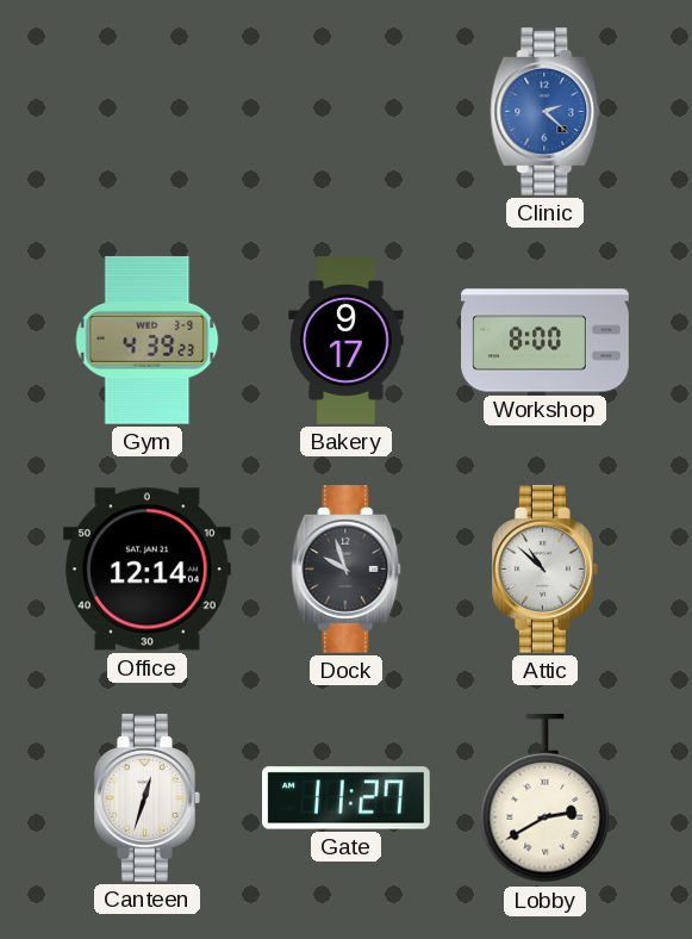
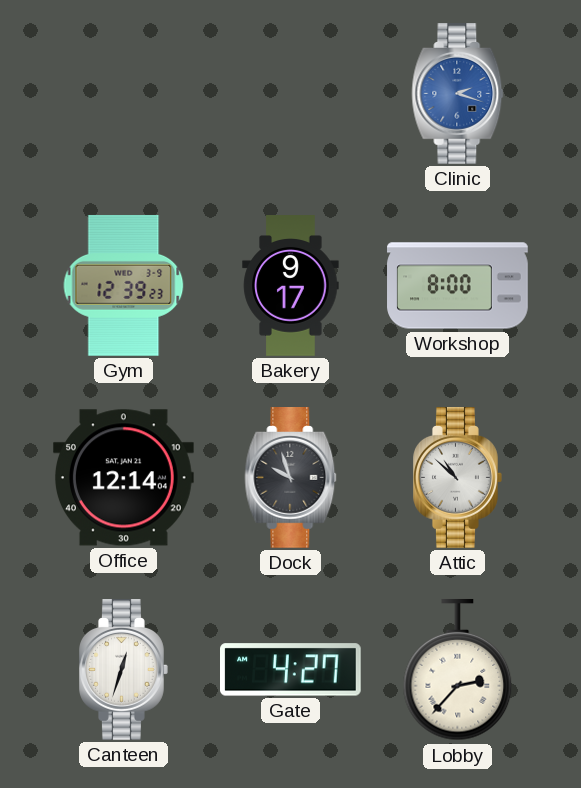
Clinic: 2:22 -> 2:18
Gym: 4:39 -> 12:39
Gate: 11:27 -> 4:27
Lobby: 2:40 -> 2:37
